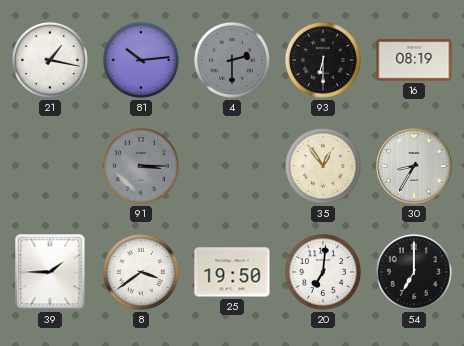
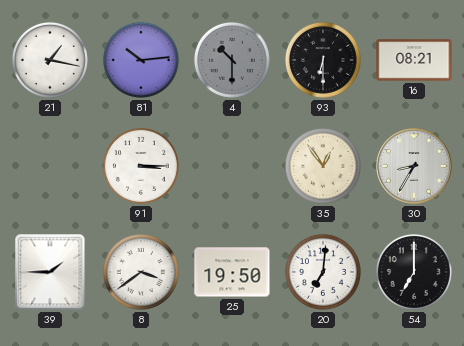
4: 2:30 -> 10:30
16: 08:19 -> 08:21
91 dial: grey -> white
